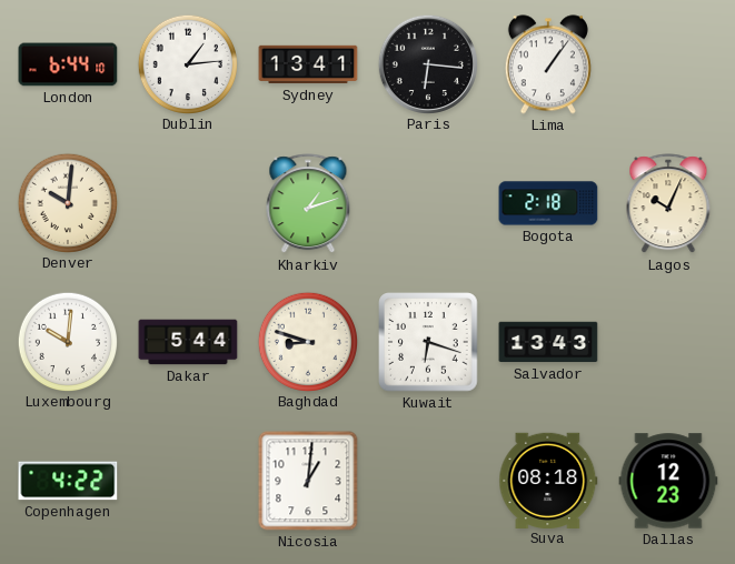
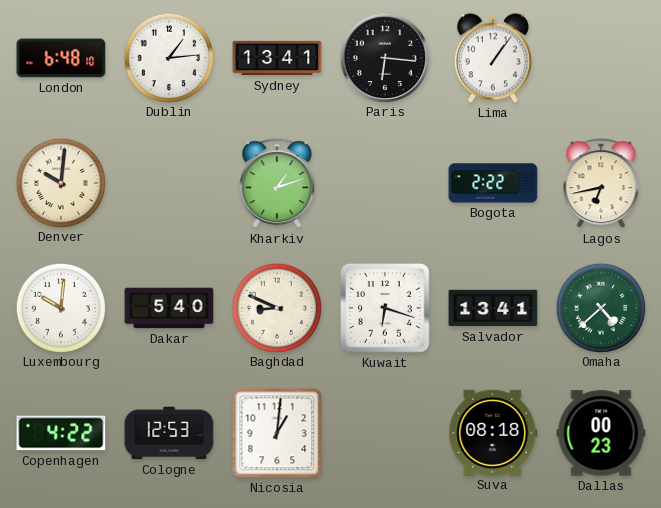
London: 6:44 -> 6:48
Bogota: 2:18 -> 2:22
Lagos: 10:04 -> 6:43
Dakar: 5:44 -> 5:40
Baghdad: 8:48 -> 8:49
Salvador: 13:43 -> 13:41
Omaha: none -> 4:38
Cologne: none -> 12:53
Dallas: 12:23 -> 00:23
